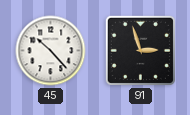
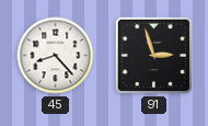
45: 10:23 -> 8:23
